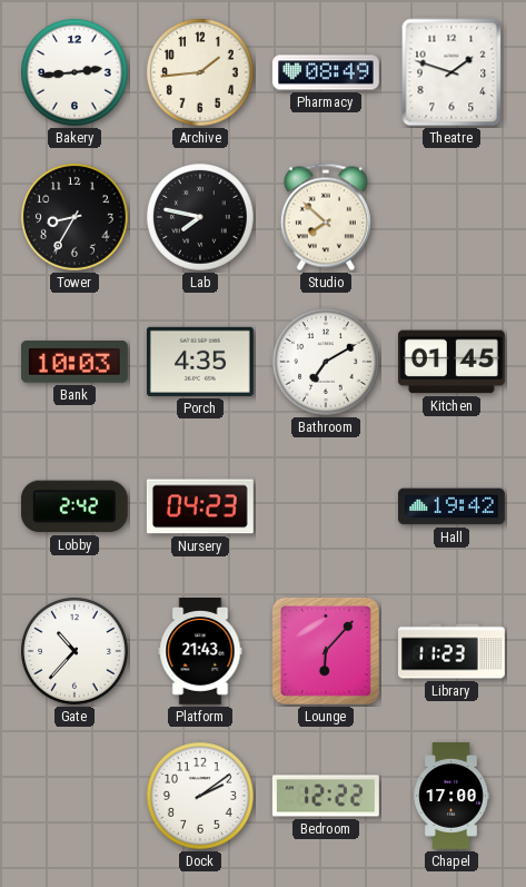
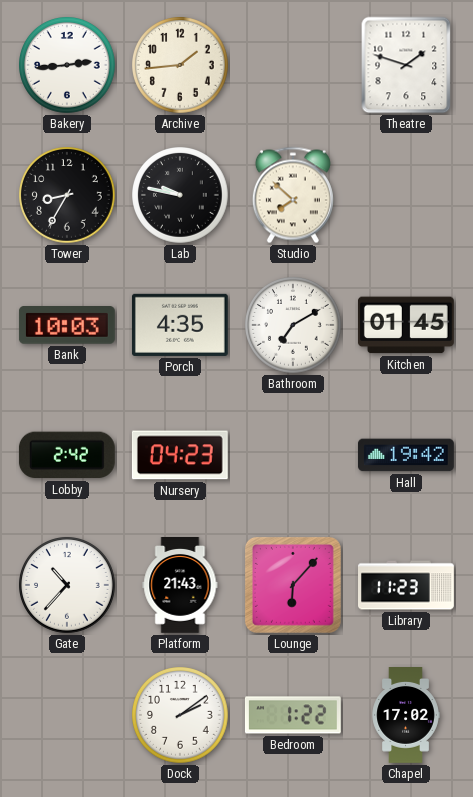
Pharmacy: 08:49 -> none
Lab: 7:47 -> 9:47
Bedroom: 12:22 -> 1:22
Chapel: 17:00 -> 17:02
